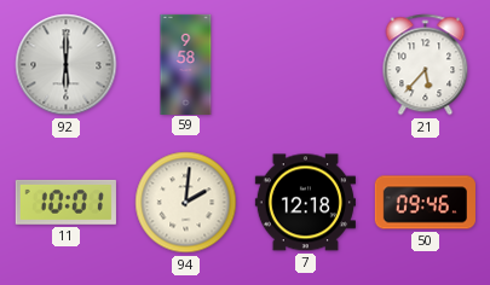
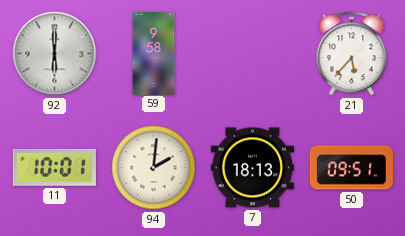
7: 12:18 -> 18:13
50: 09:46 -> 09:51
